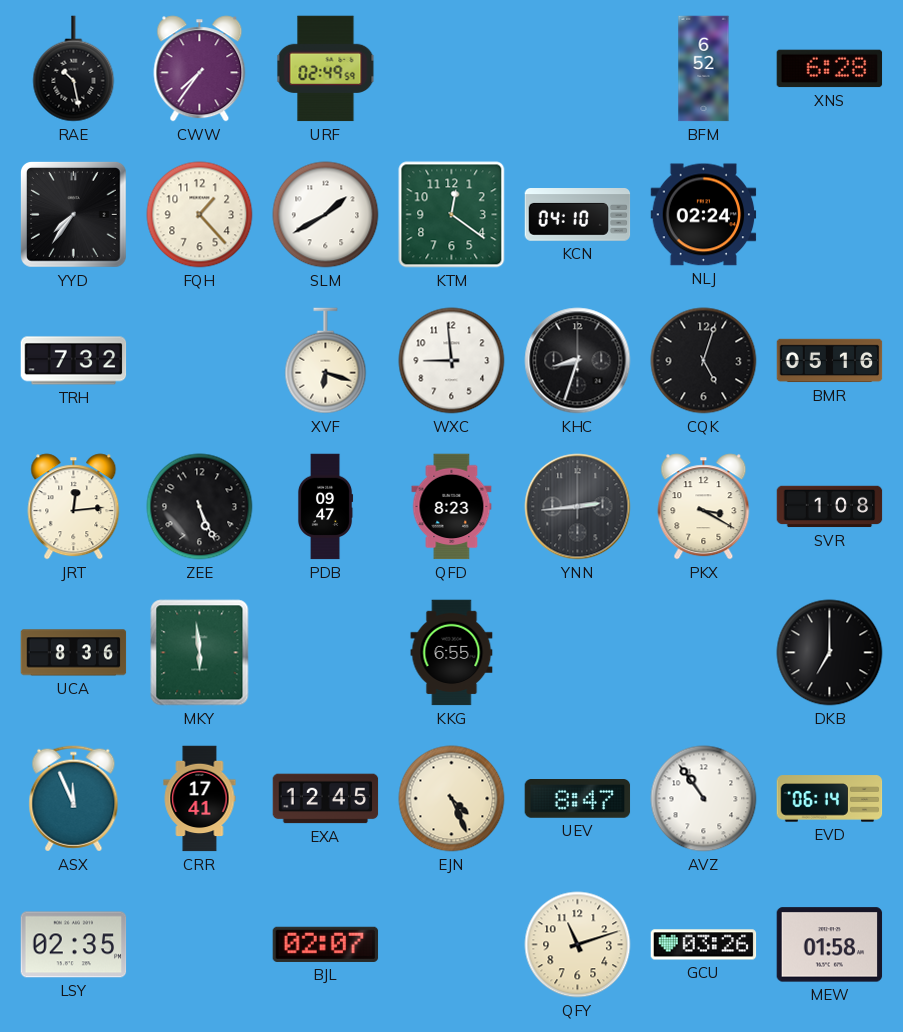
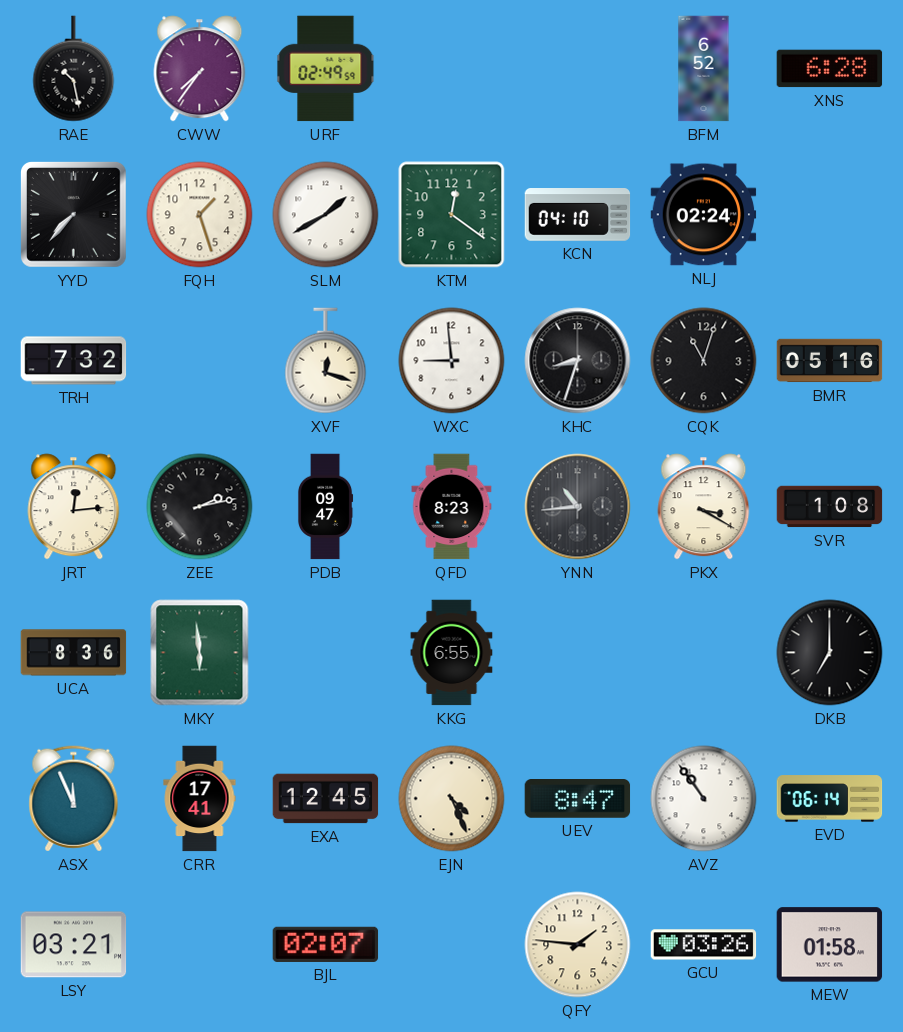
YYD: 7:36 -> 7:37
FQH: 1:23 -> 1:27
XVF: 6:18 -> 12:18
CQK: 5:03 -> 11:03
ZEE: 5:26 -> 2:13
YNN: 2:44 -> 10:44
LSY: 02:35 -> 03:21
QFY: 11:12 -> 1:46
